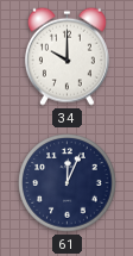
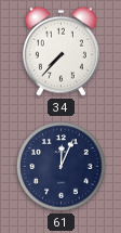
34: 10:00 -> 7:37
